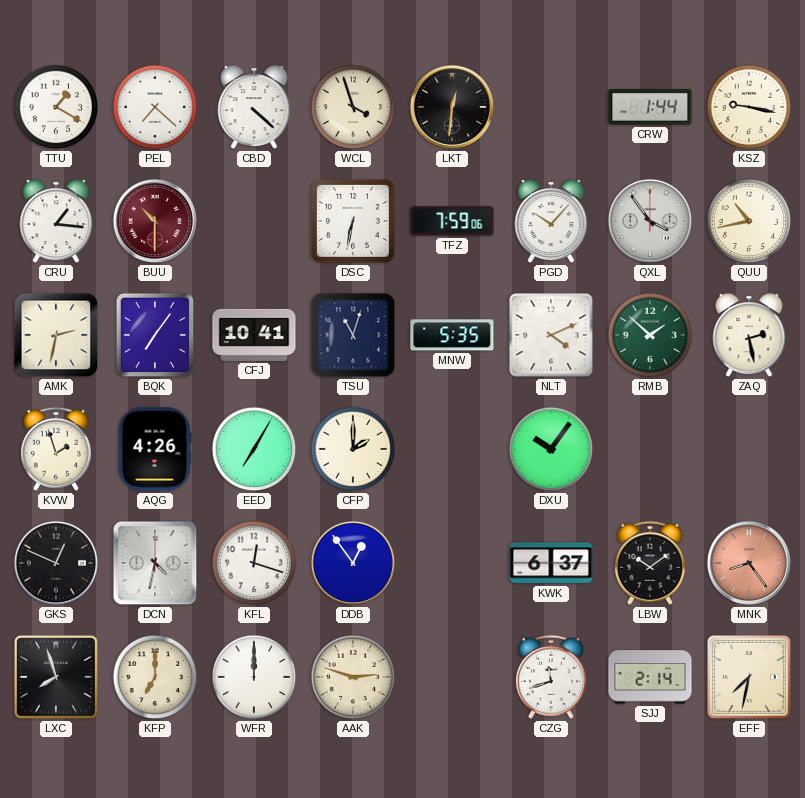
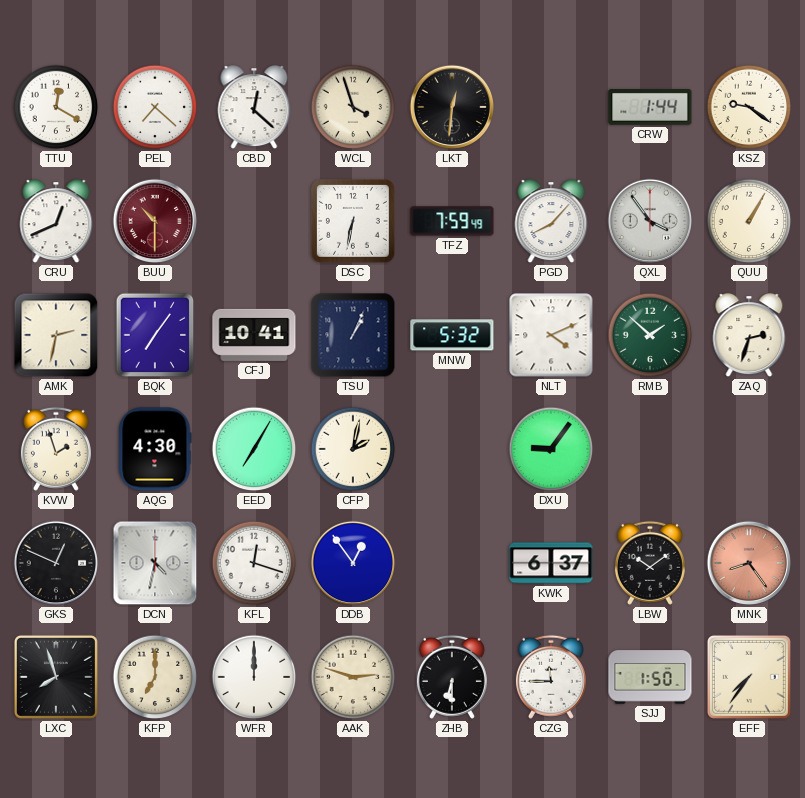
TTU: 1:20 -> 12:20
CBD: 4:22 -> 12:22
KSZ: 9:17 -> 9:21
CRU: 1:16 -> 12:41
TFZ: 7:59:06 -> 7:59:49
PGD: 10:07 -> 8:07
QUU: 10:43 -> 1:05
TSU: 11:03 -> 1:04
MNW: 5:35 -> 5:32
ZAQ: 2:28 -> 2:33
AQG: 4:26 -> 4:30
CFP: 2:00 -> 2:02
DXU: 10:06 -> 9:06
ZHB: none -> 6:30
CZG: 11:42 -> 11:45
SJJ: 2:14 -> 1:50
EFF: 7:32 -> 7:36
